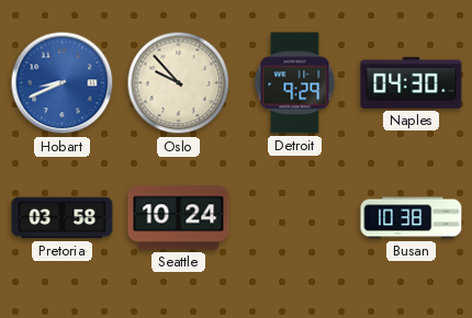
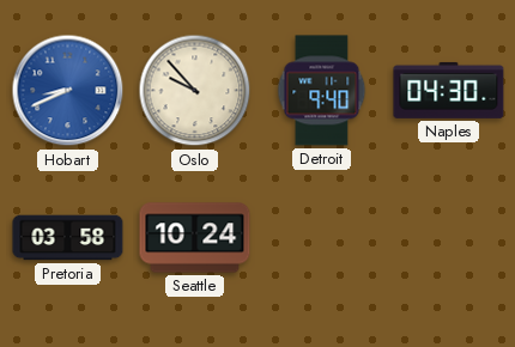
Detroit: 9:29 -> 9:40
Busan: 10:38 -> none
